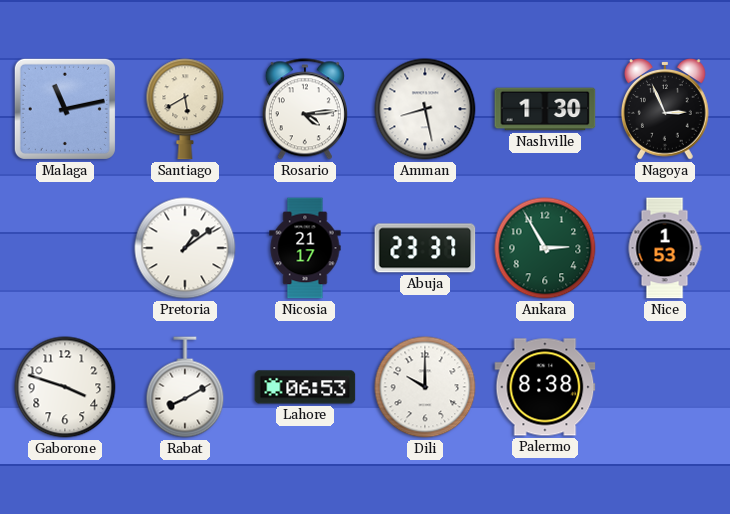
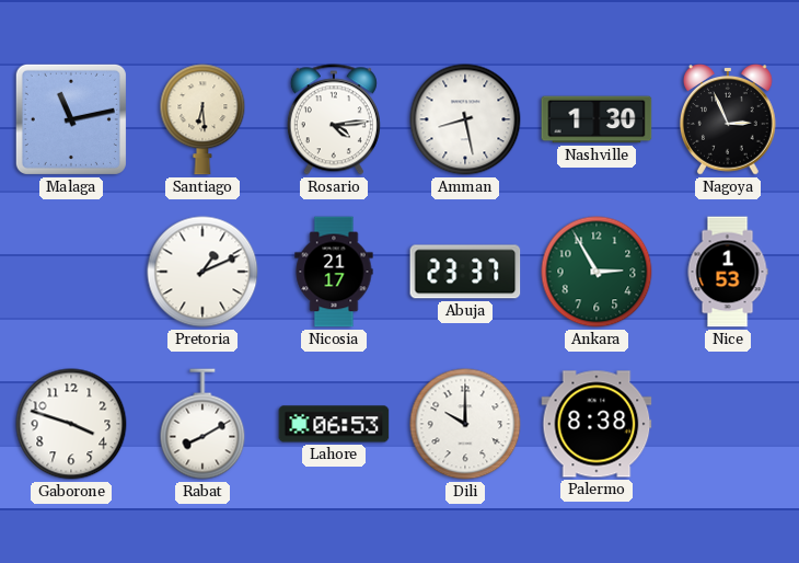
Santiago: 5:40 -> 6:29
Pretoria: 1:09 -> 1:11
